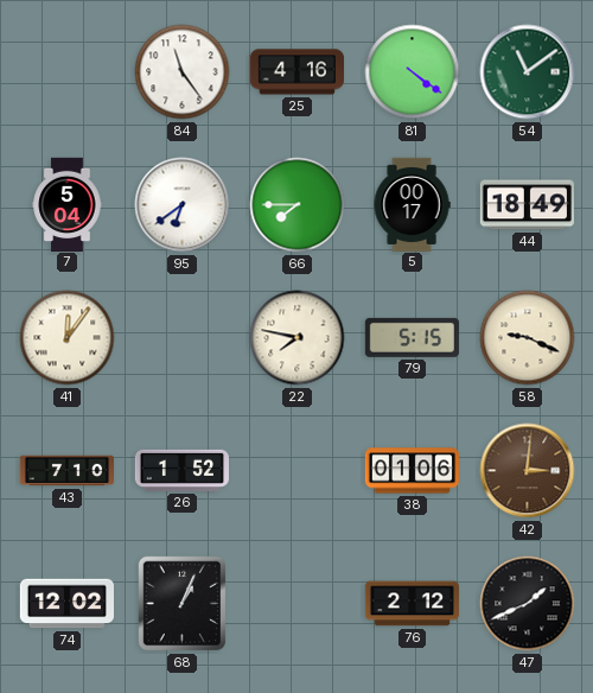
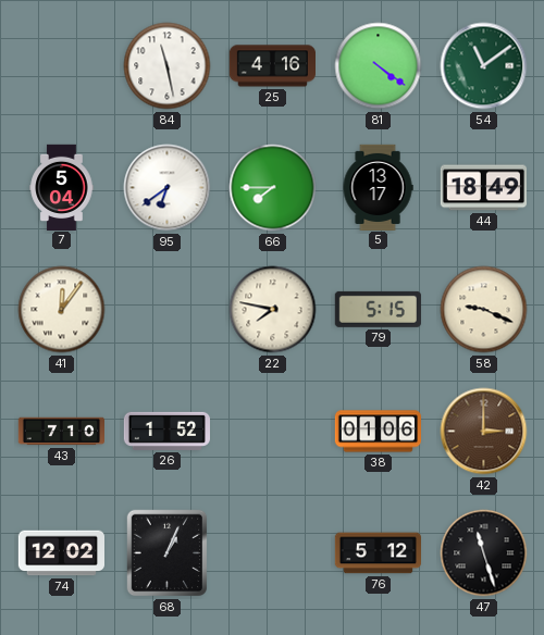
84: 11:24 -> 11:28
5: 00:17 -> 13:17
42: 3:01 -> 3:00
76: 2:12 -> 5:12
47: 1:41 -> 11:27
